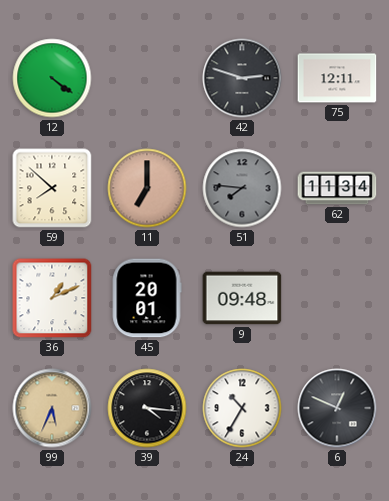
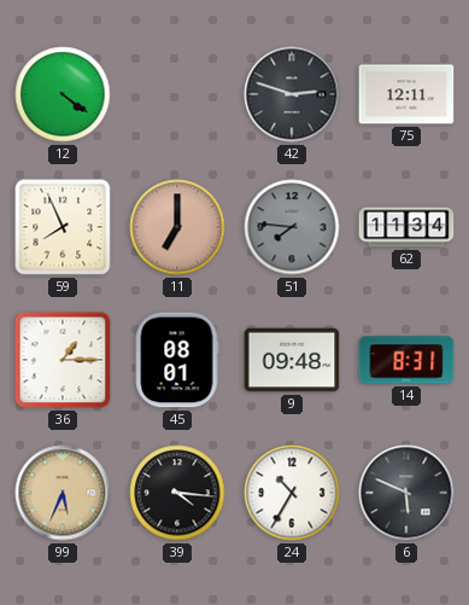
59: 7:52 -> 7:56
36: 1:11 -> 1:15
45: 20:01 -> 08:01
14: none -> 8:31
6: 12:49 -> 5:49
